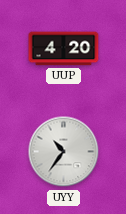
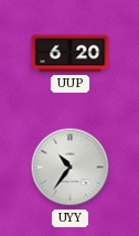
UUP: 4:20 -> 6:20
